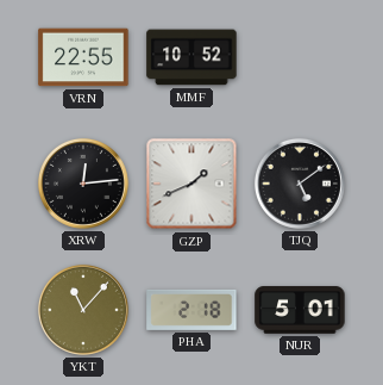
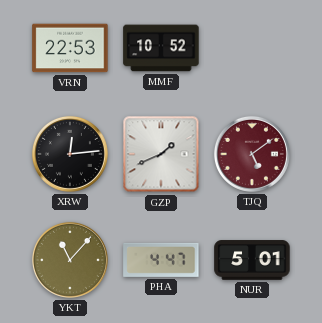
VRN: 22:55 -> 22:53
TJQ dial: black -> burgundy
PHA: 2:18 -> 4:47
